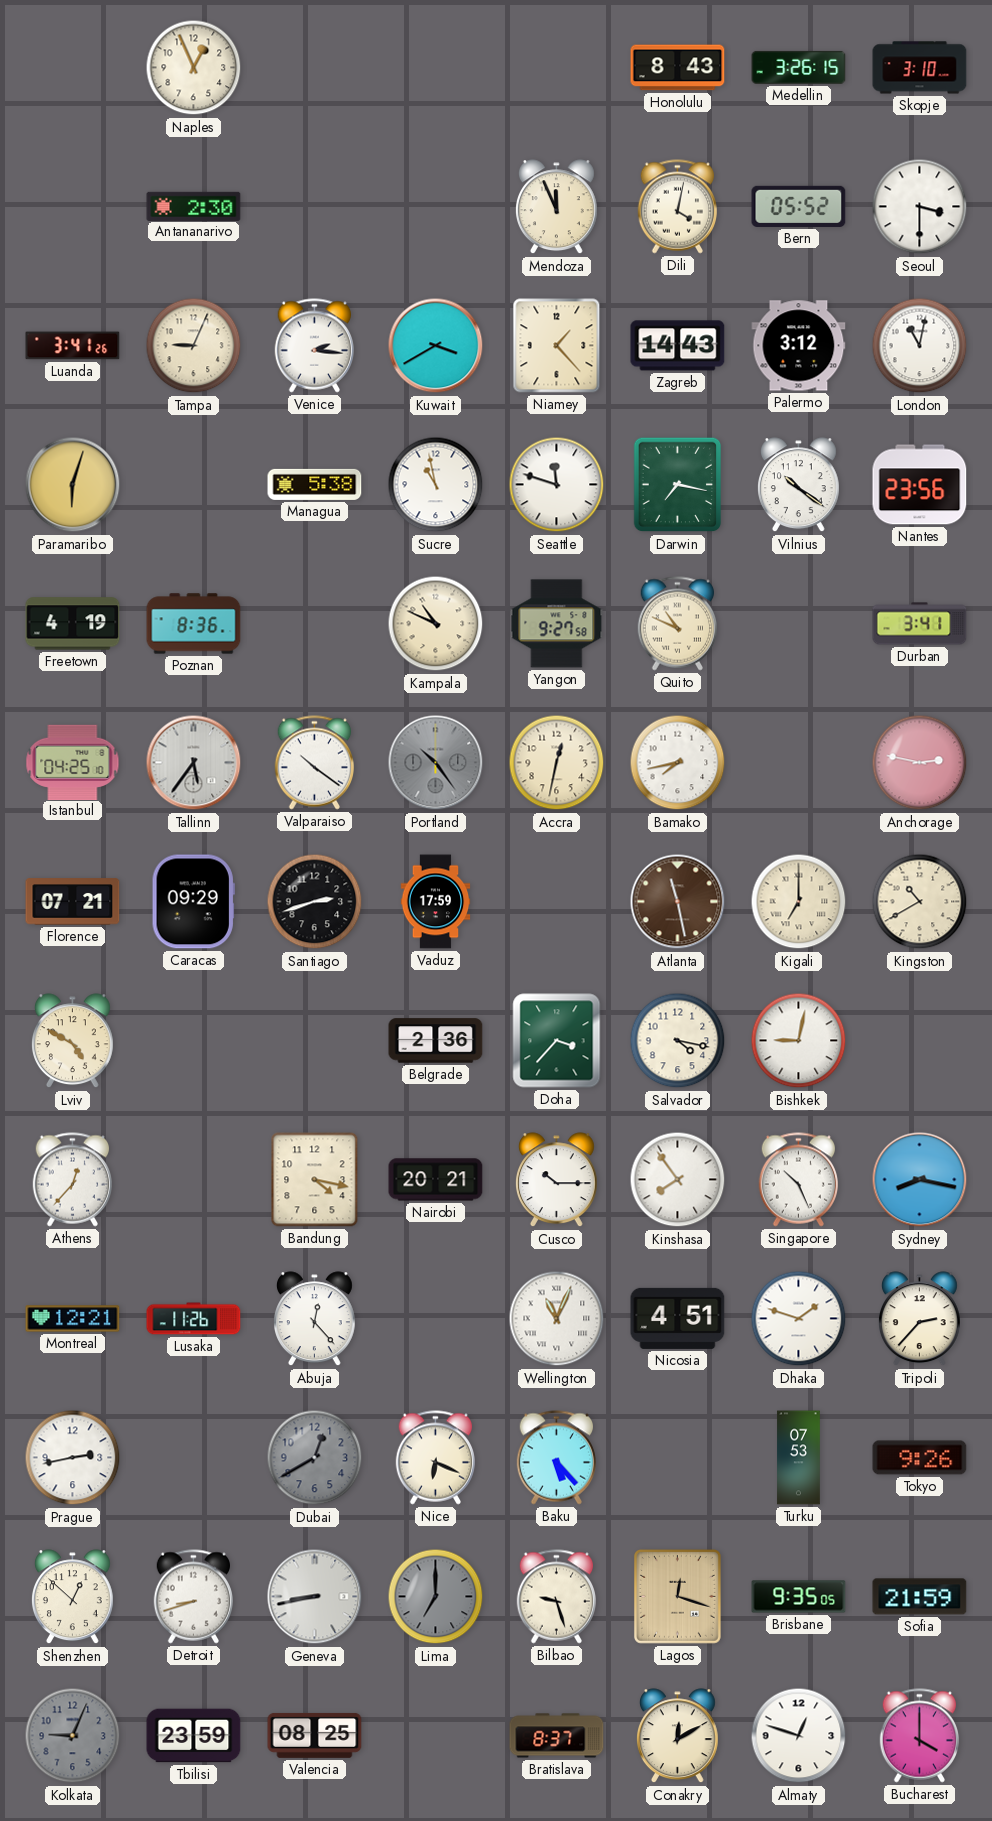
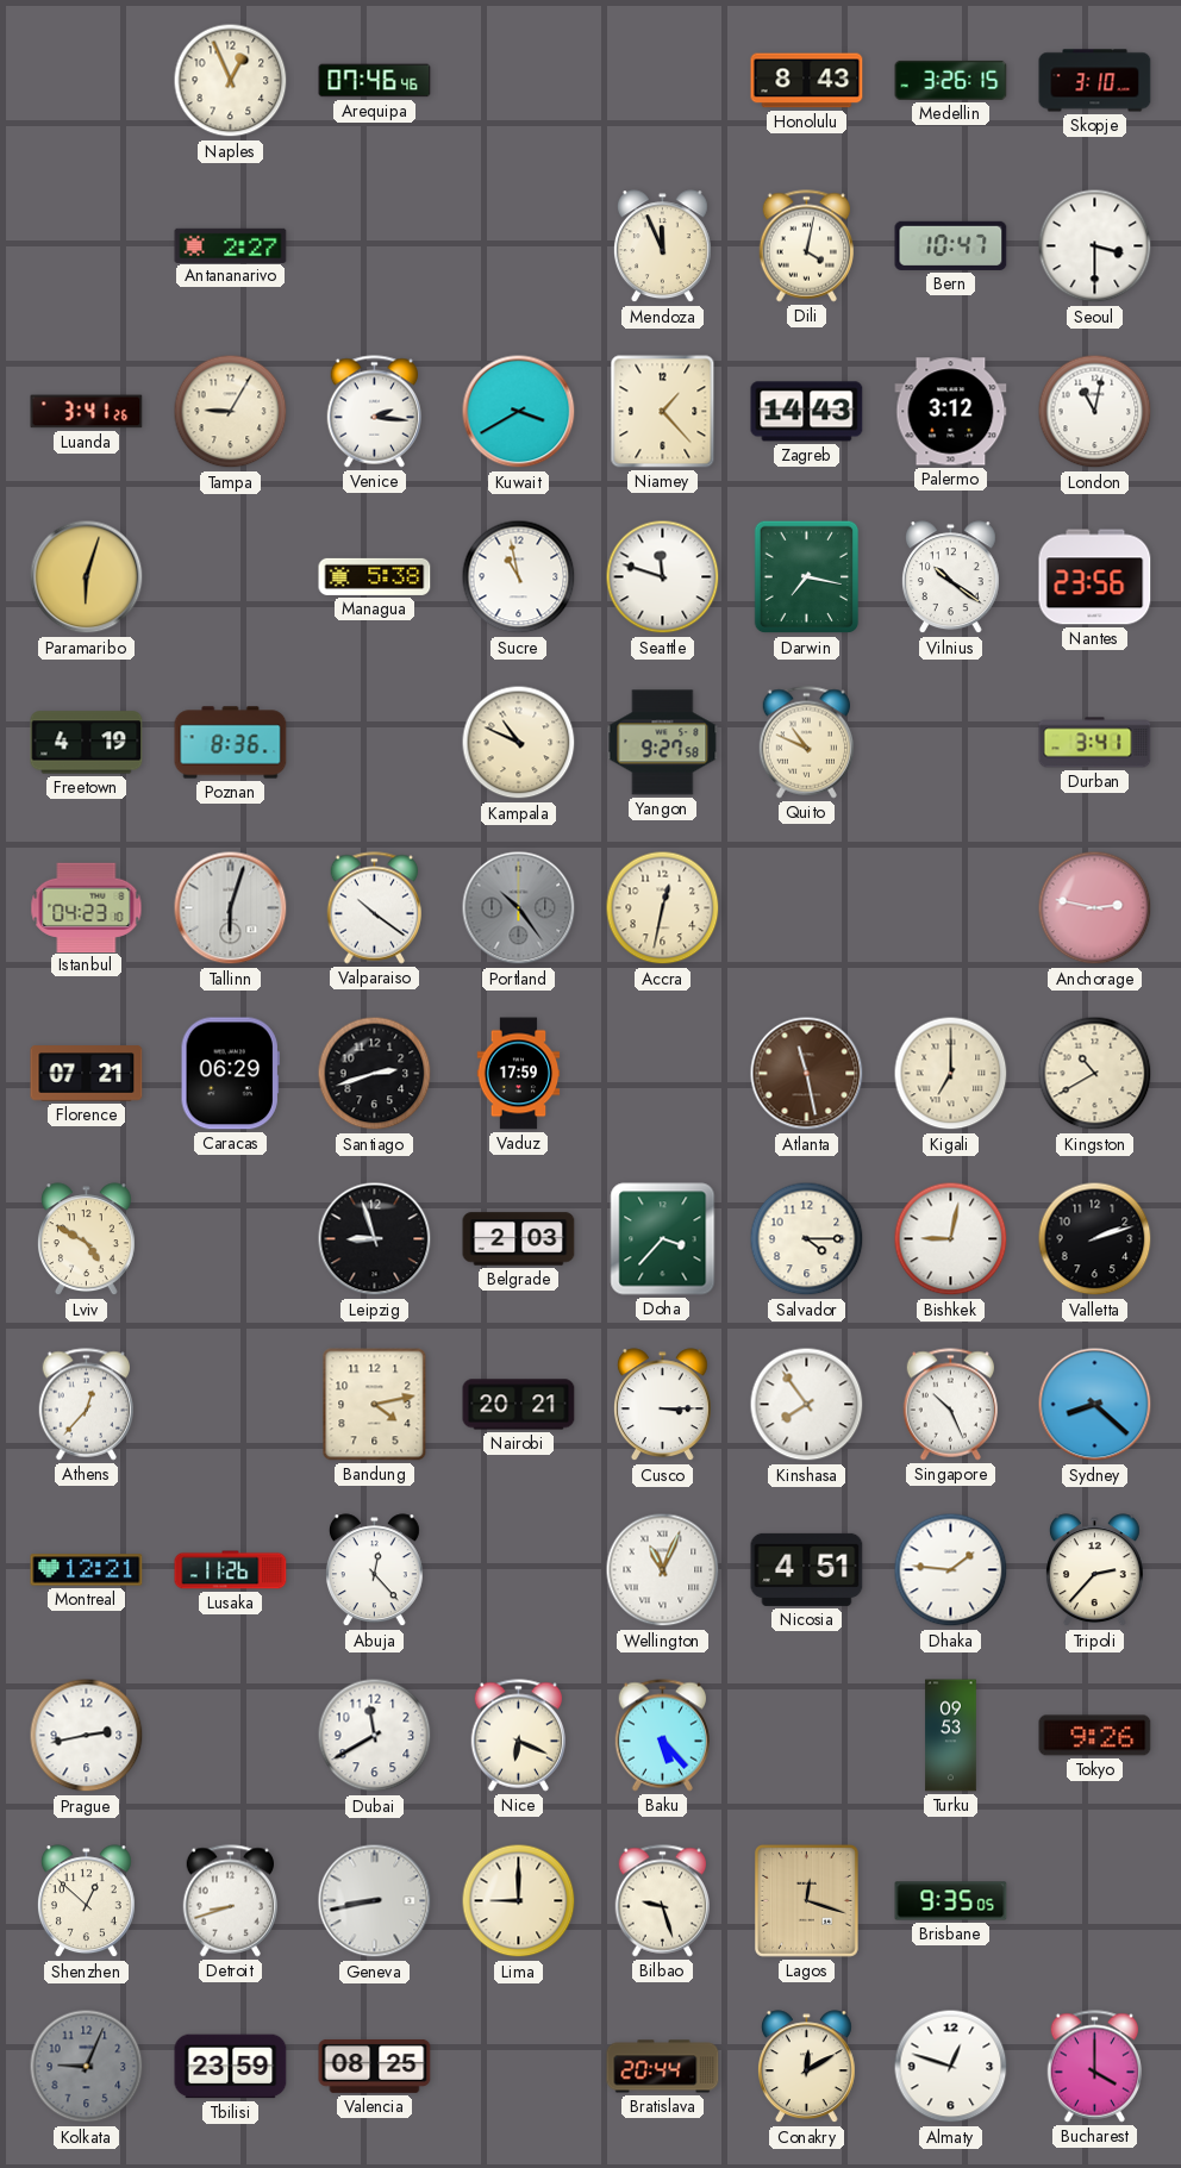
Arequipa: none -> 07:46
Antananarivo: 2:30 -> 2:27
Bern: 05:52 -> 10:47
Tampa: 9:04 -> 9:05
Istanbul: 04:25 -> 04:23
Tallinn: 5:36 -> 6:03
Bamako: 7:43 -> none
Caracas: 09:29 -> 06:29
Leipzig: none -> 8:57
Belgrade: 2:36 -> 2:03
Salvador: 4:17 -> 4:15
Valletta: none -> 2:12
Bandung: 4:17 -> 4:13
Cusco: 10:15 -> 3:15
Sydney: 8:17 -> 8:22
Dhaka: 1:48 -> 1:46
Dubai: 12:40 -> 11:40
Dubai dial: grey -> white
Turku: 07:53 -> 09:53
Lima: 7:00 -> 9:00
Lima dial: grey -> cream
Sofia: 21:59 -> none
Bratislava: 8:37 -> 20:44
